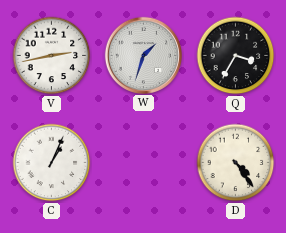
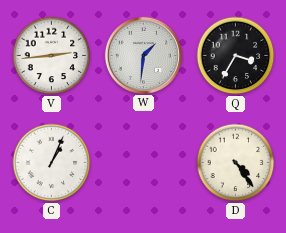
V: 2:43 -> 2:44
W: 1:33 -> 1:31
